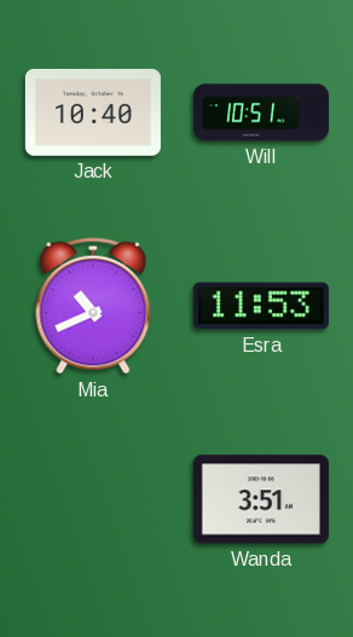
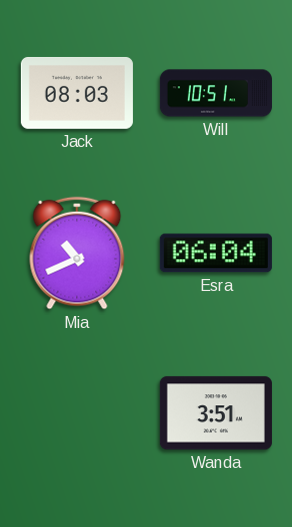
Jack: 10:40 -> 08:03
Esra: 11:53 -> 06:04
